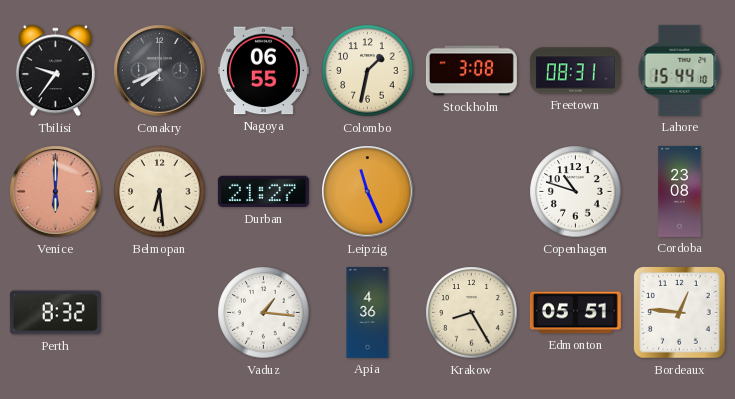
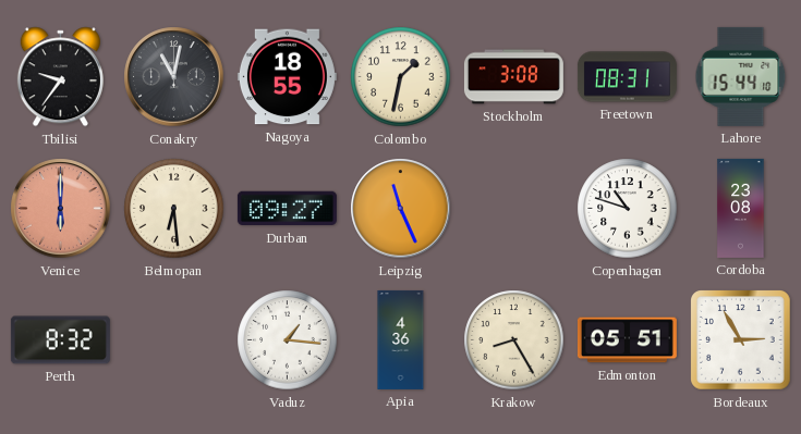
Conakry: 7:41 -> 11:02
Nagoya: 06:55 -> 18:55
Durban: 21:27 -> 09:27
Bordeaux: 12:46 -> 2:55
